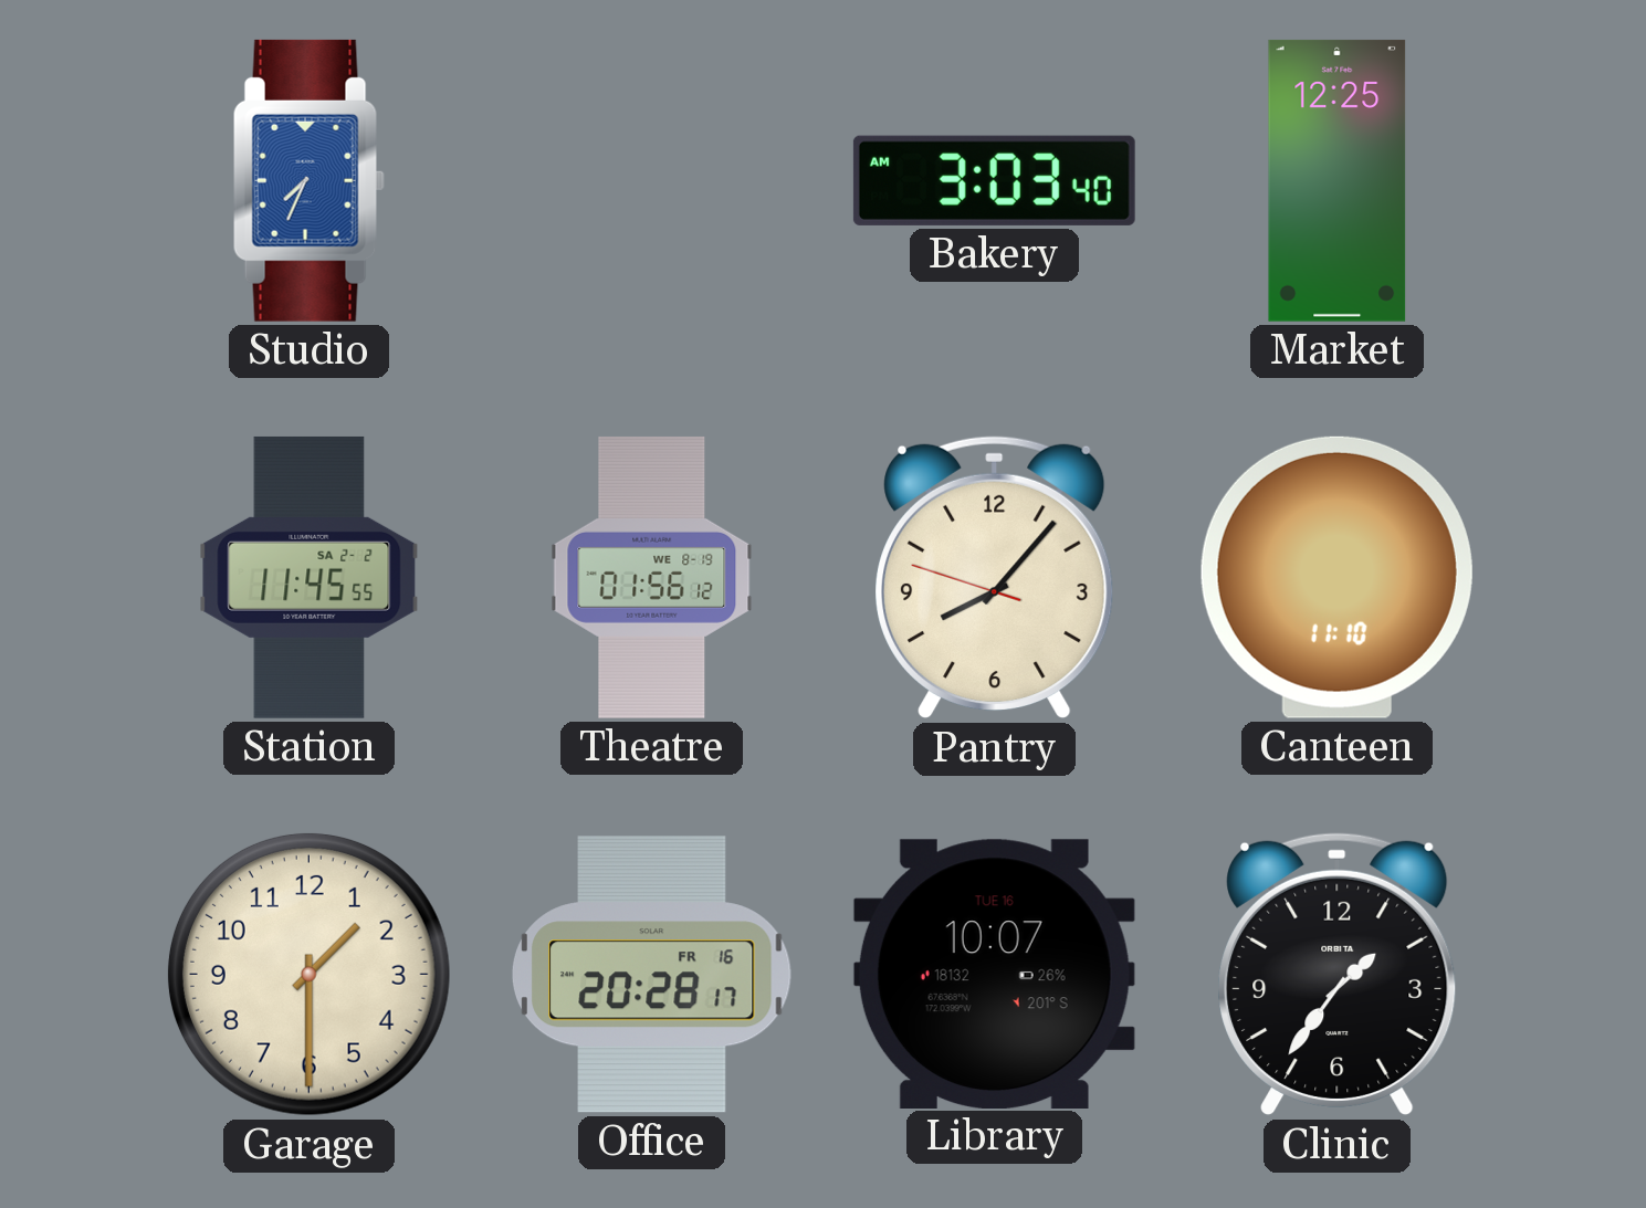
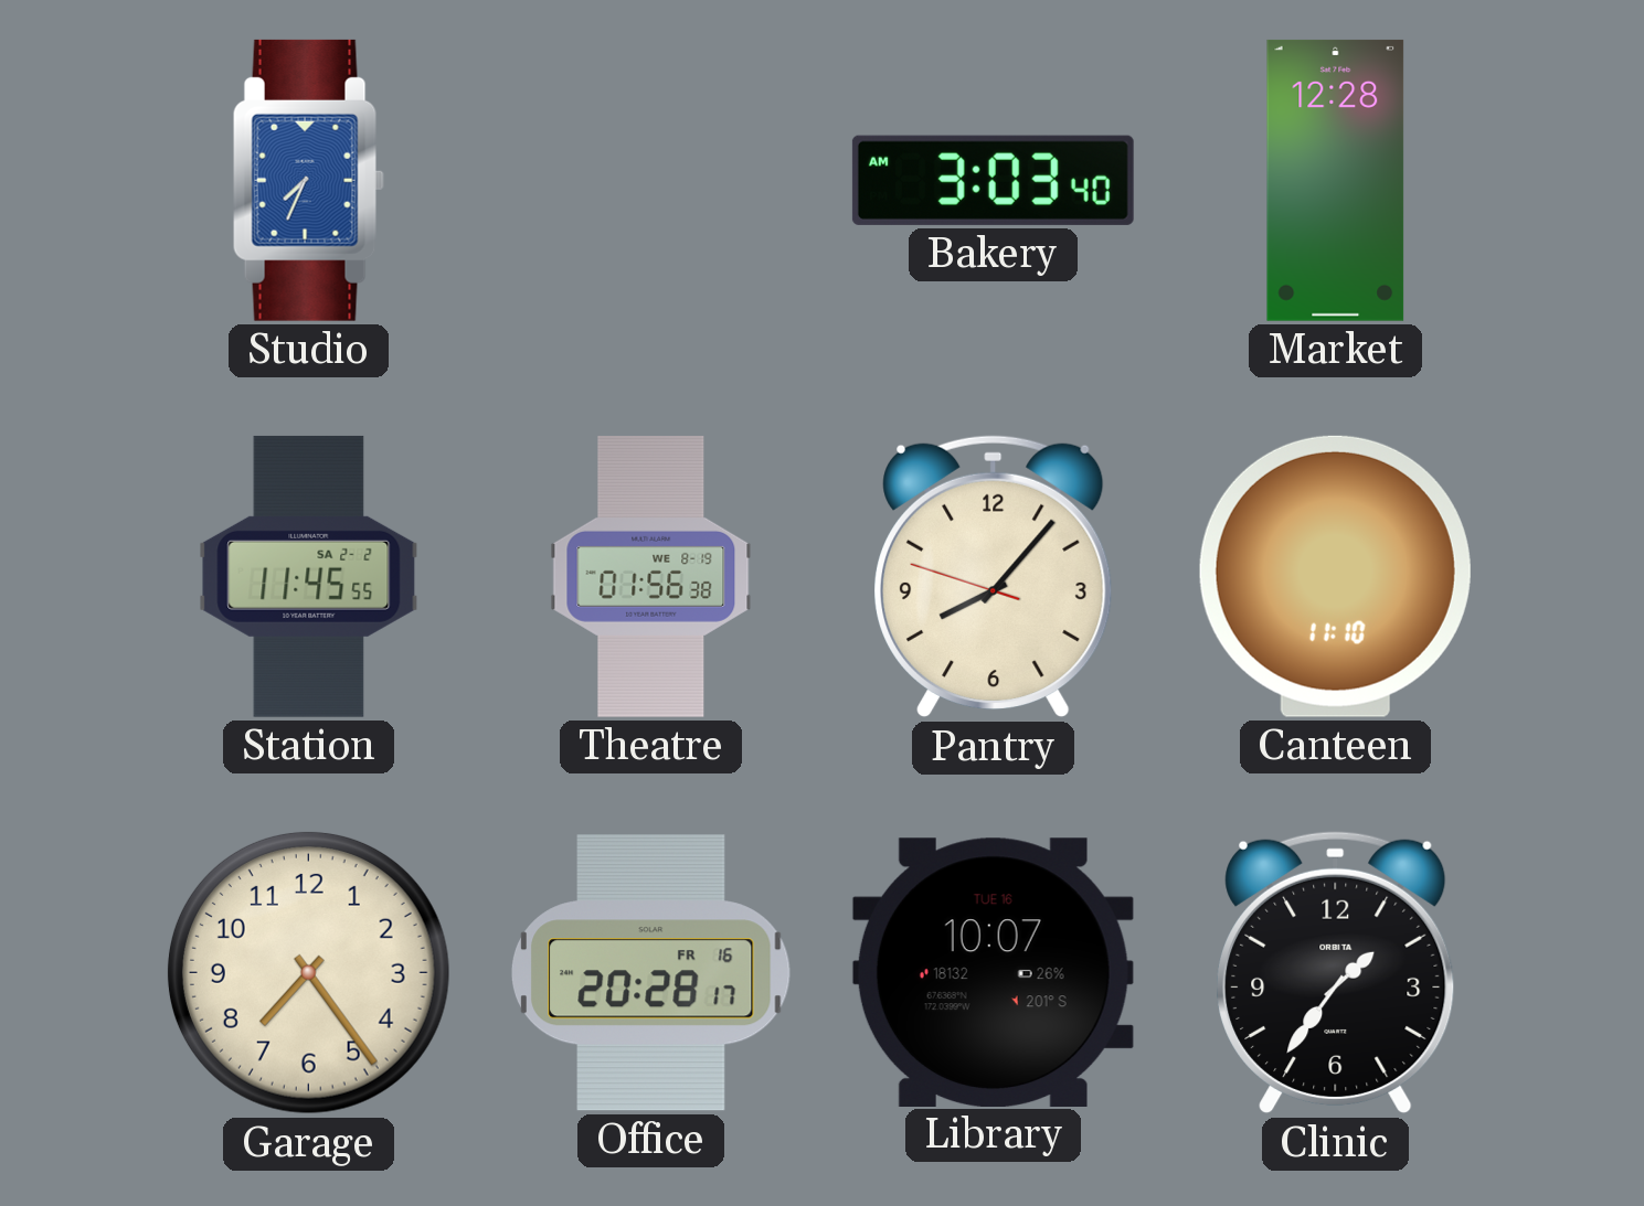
Market: 12:25 -> 12:28
Theatre: 01:56:12 -> 01:56:38
Garage: 1:30 -> 7:24
